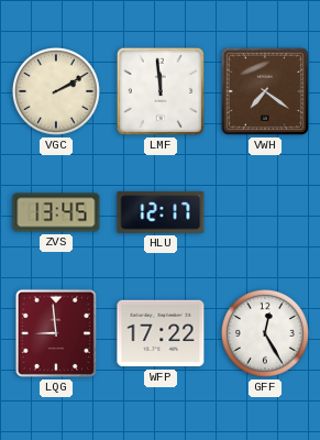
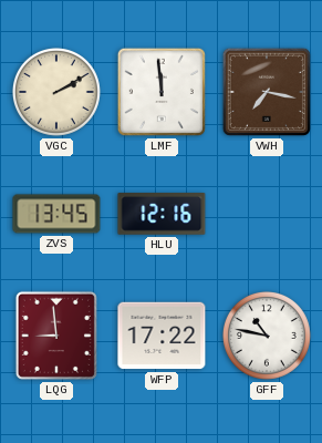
VWH: 7:21 -> 7:17
HLU: 12:17 -> 12:16
GFF: 12:25 -> 10:47
